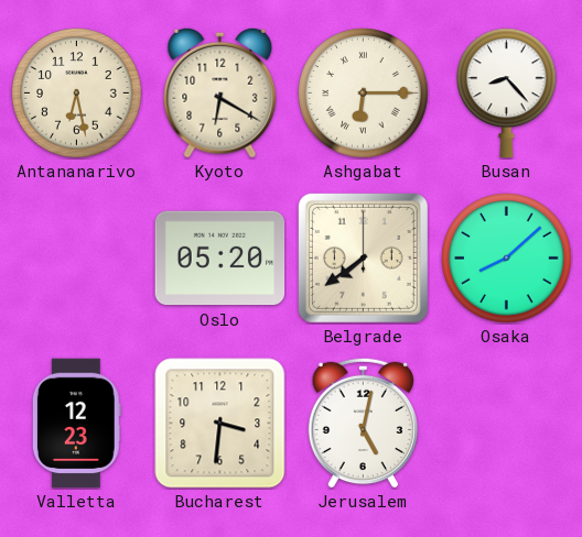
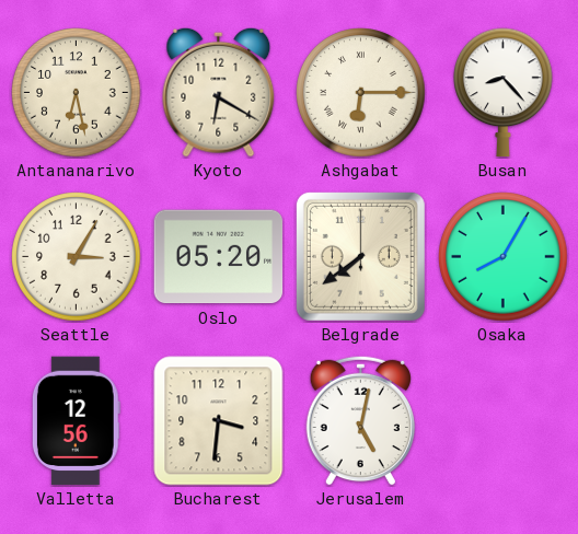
Seattle: none -> 3:05
Osaka: 8:08 -> 8:05
Valletta: 12:23 -> 12:56
